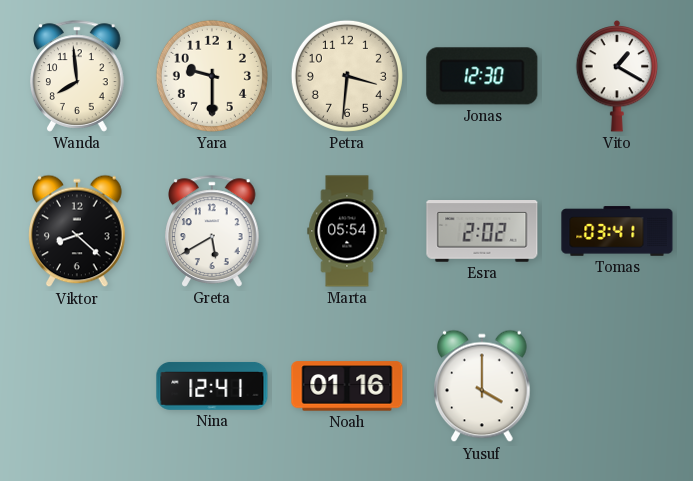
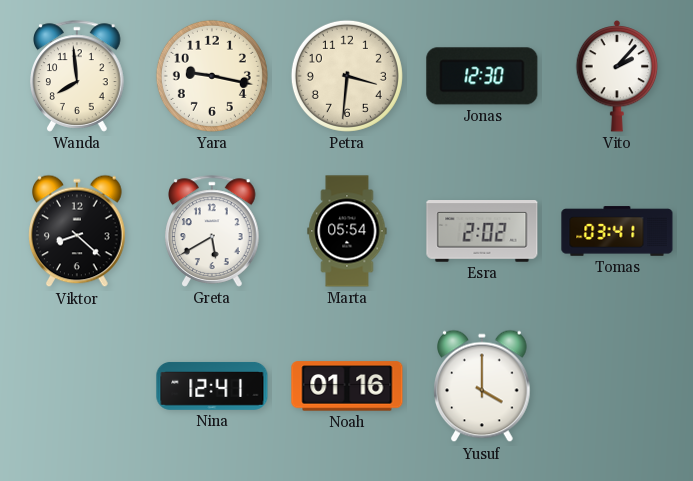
Yara: 9:30 -> 9:17
Vito: 1:20 -> 2:07
